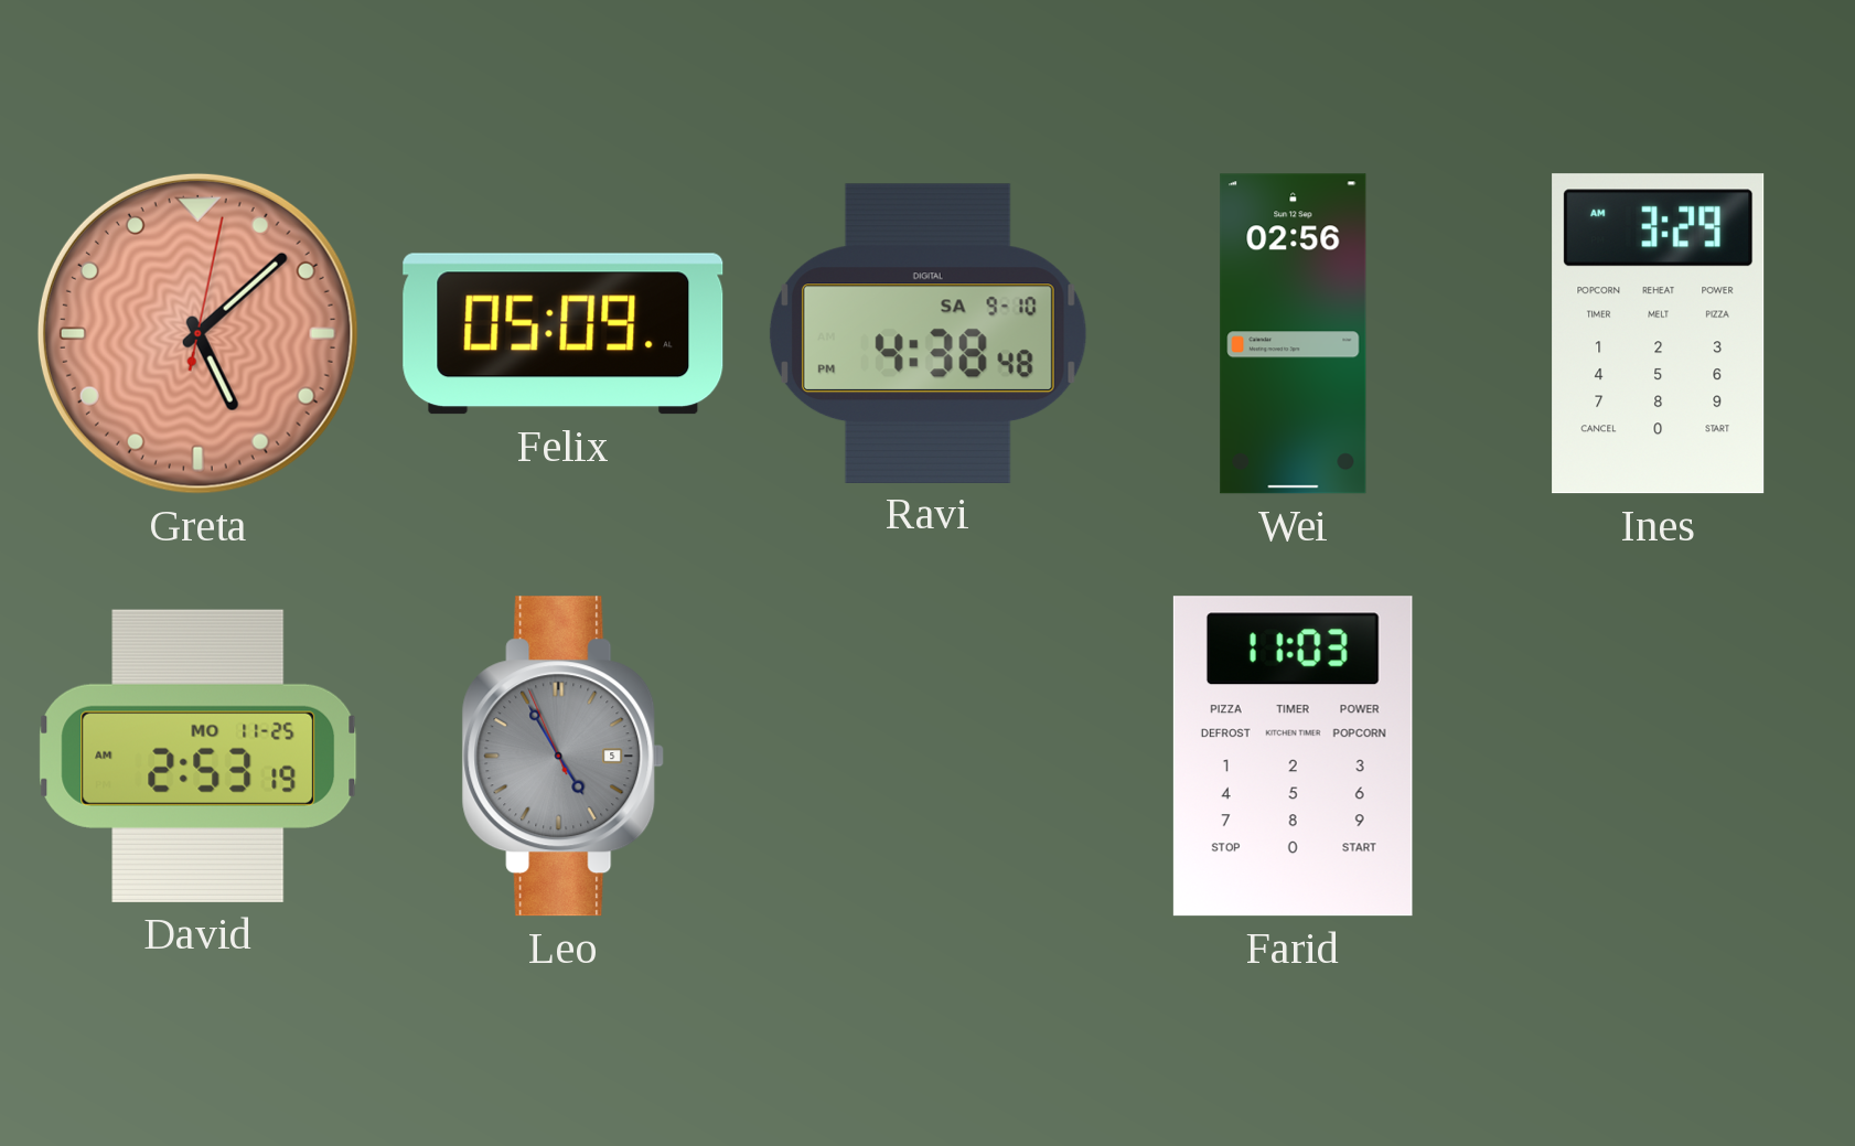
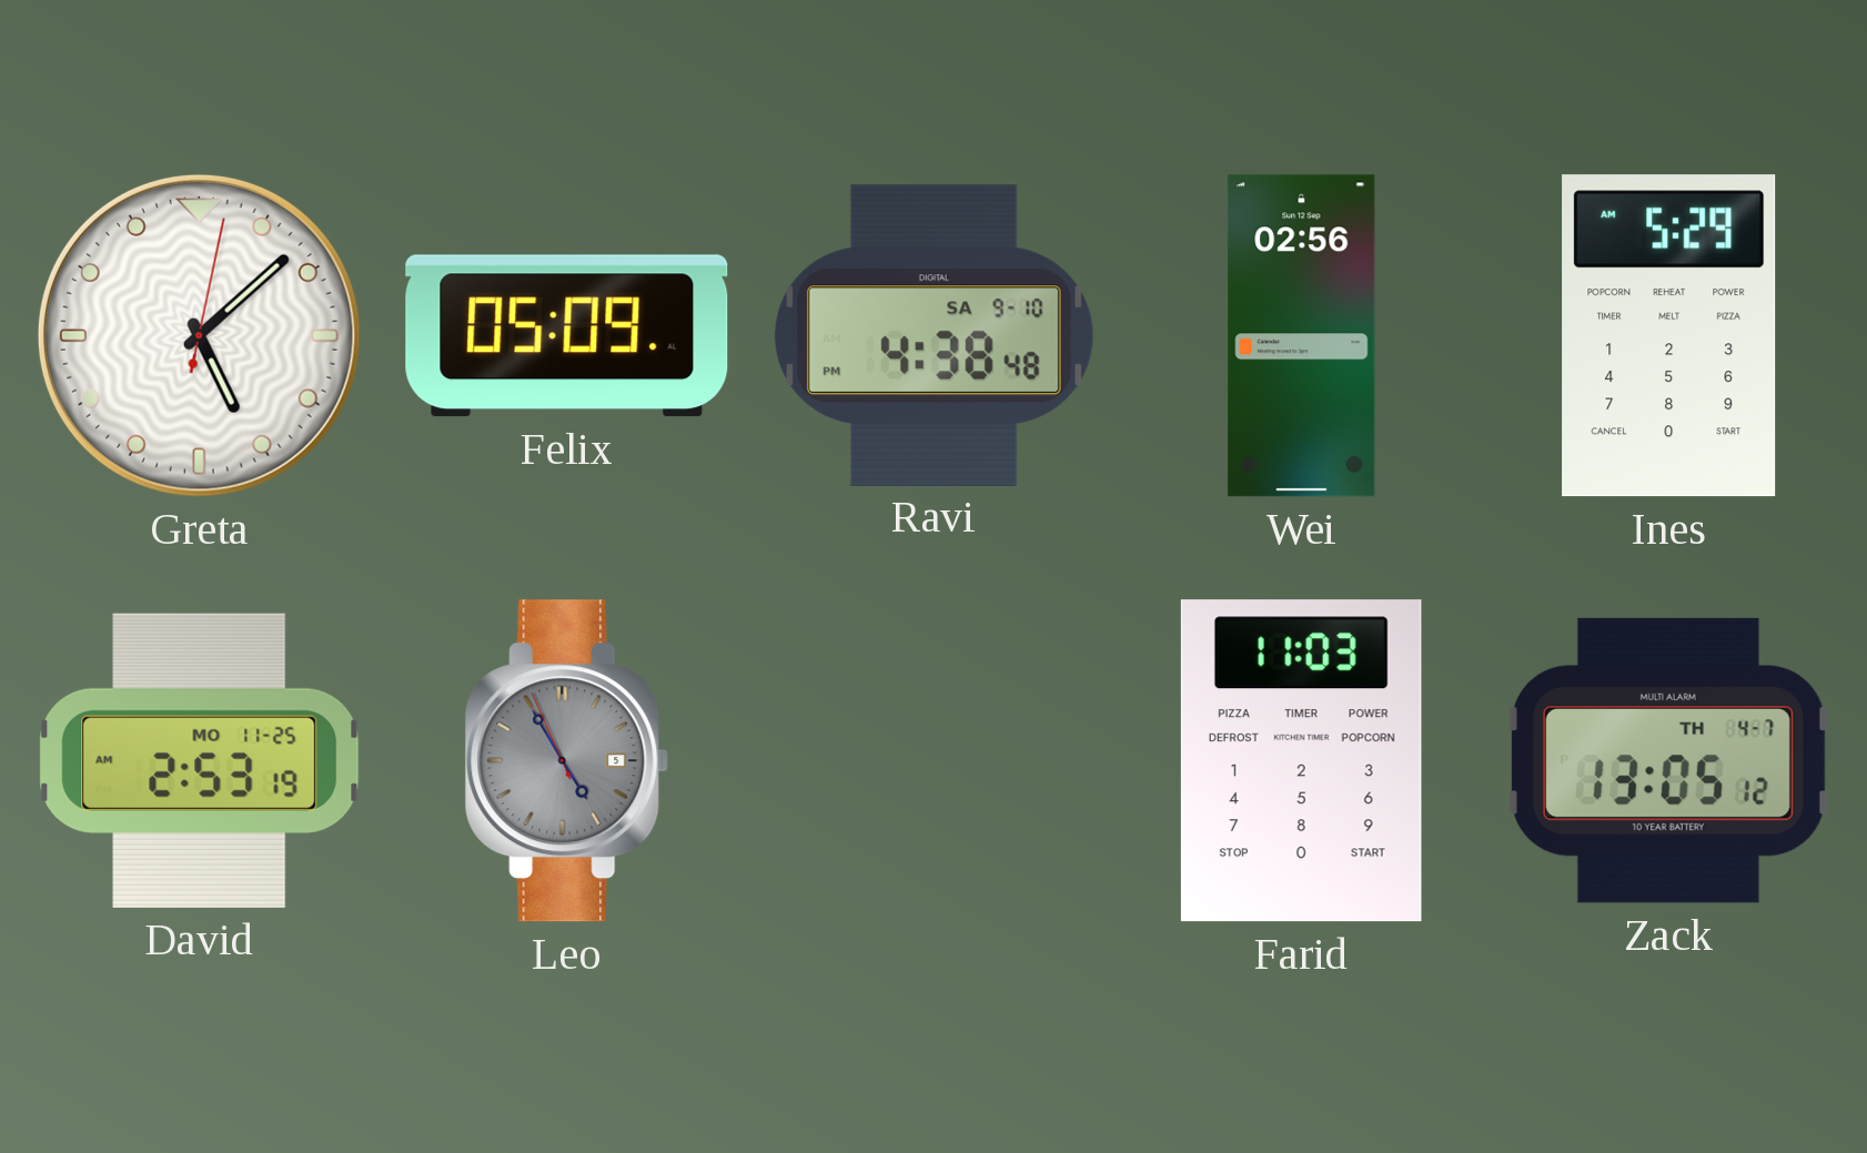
Greta dial: salmon -> white
Ines: 3:29 -> 5:29
Zack: none -> 13:05
